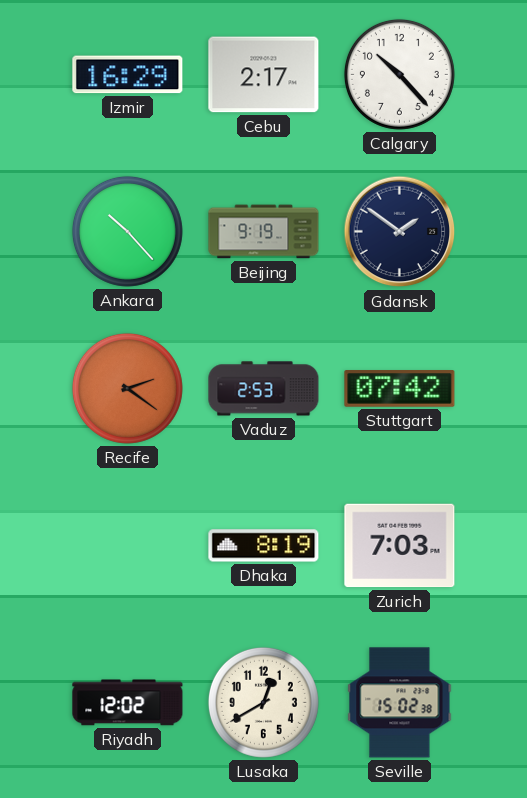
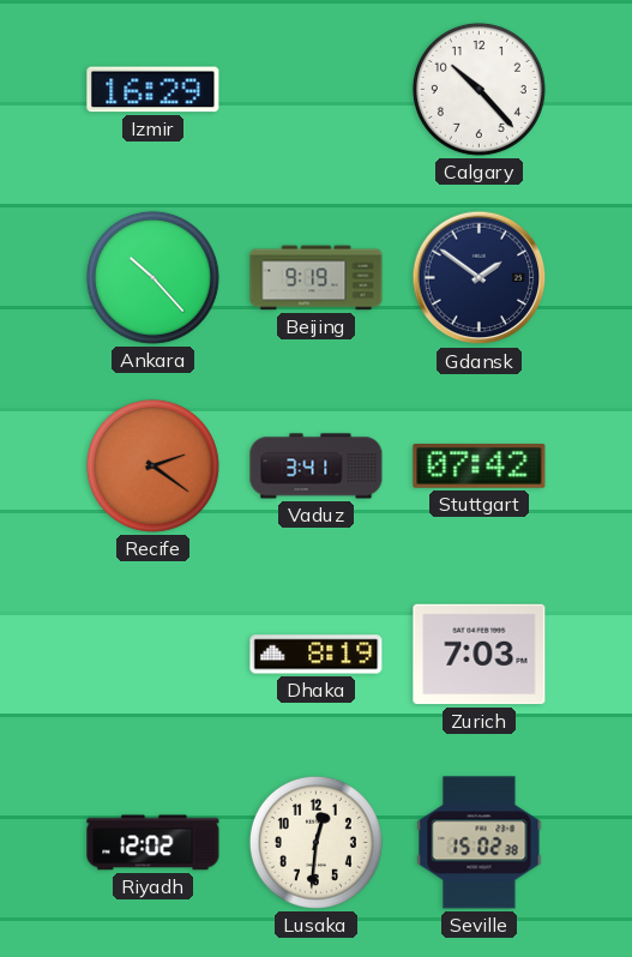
Cebu: 2:17 -> none
Vaduz: 2:53 -> 3:41
Lusaka: 12:40 -> 12:31
